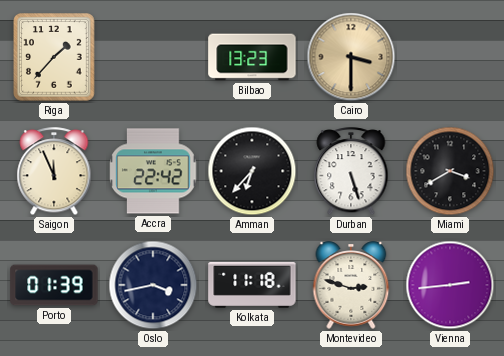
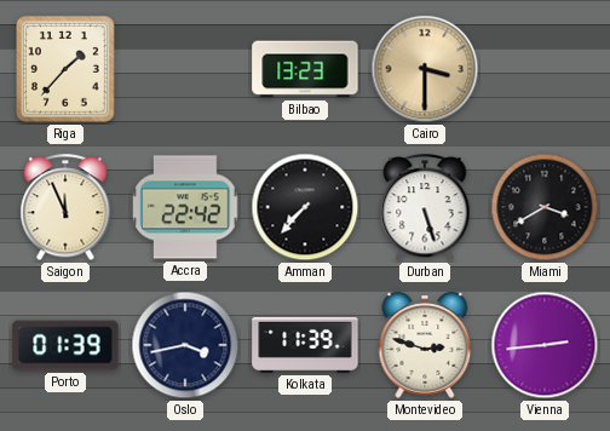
Amman: 6:37 -> 7:37
Kolkata: 11:18 -> 11:39
